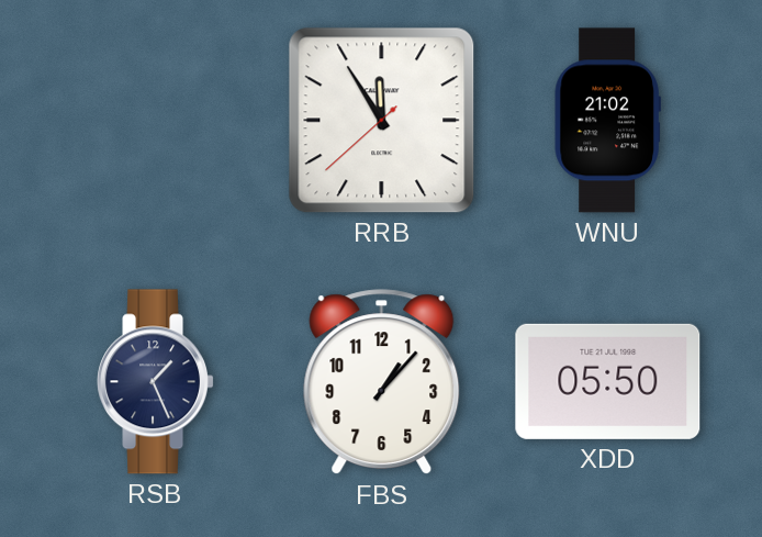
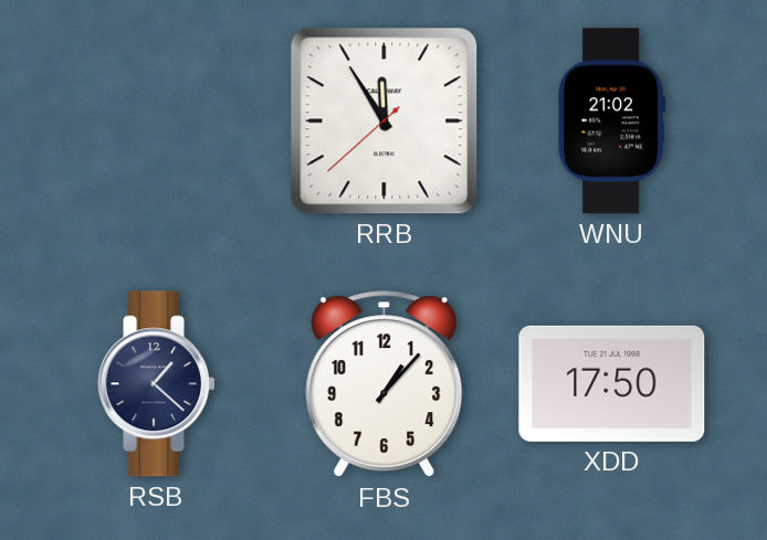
RSB: 1:26 -> 1:22
XDD: 05:50 -> 17:50
